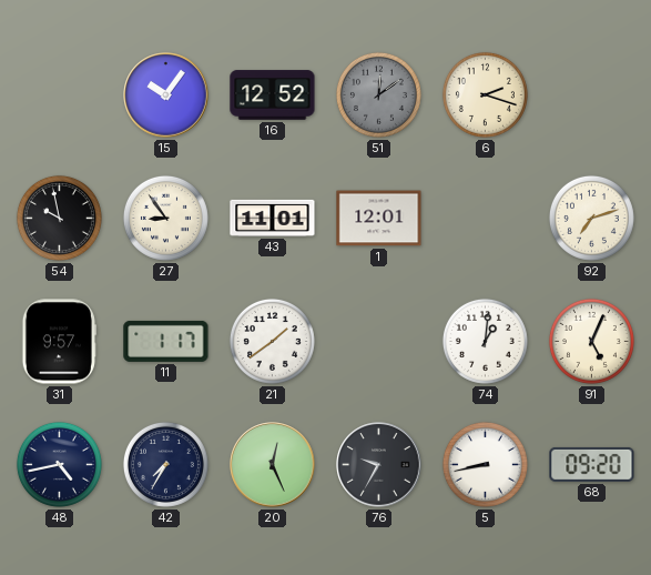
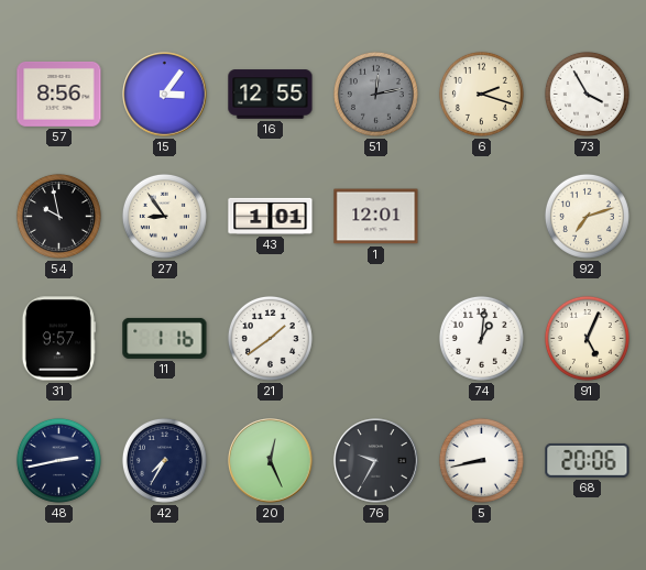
57: none -> 8:56
15: 10:06 -> 3:06
16: 12:52 -> 12:55
51: 12:09 -> 12:13
73: none -> 3:55
43: 11:01 -> 1:01
11: 1:17 -> 1:16
48: 4:43 -> 2:43
68: 09:20 -> 20:06
